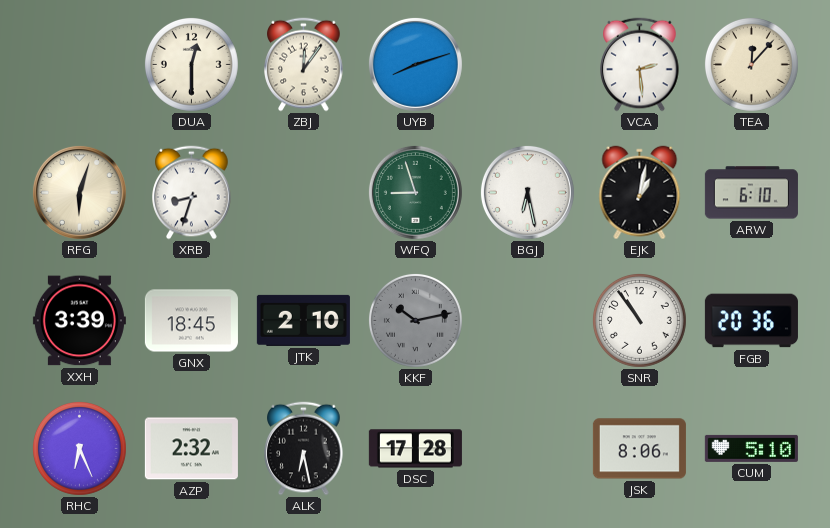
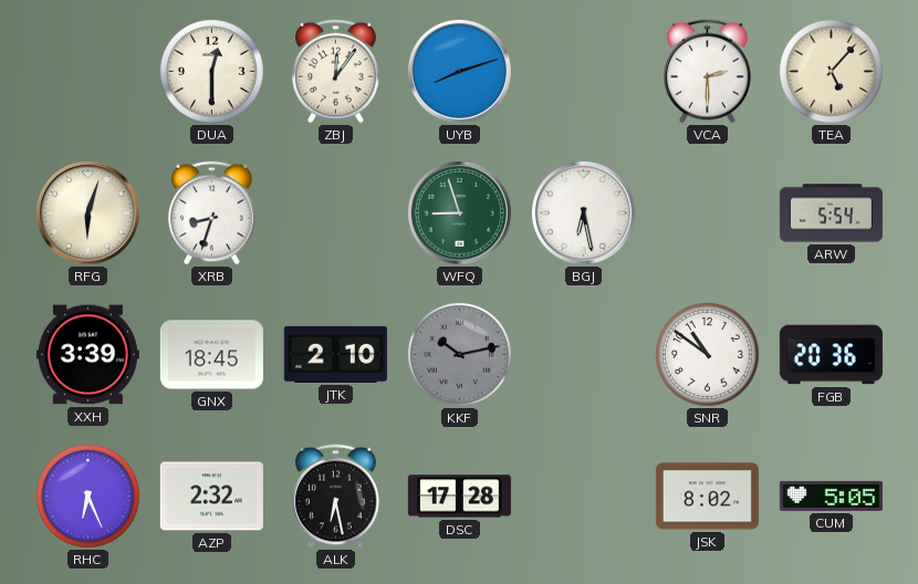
VCA: 2:29 -> 2:30
TEA: 12:07 -> 5:07
EJK: 1:02 -> none
ARW: 6:10 -> 5:54
SNR: 10:54 -> 10:51
JSK: 8:06 -> 8:02
CUM: 5:10 -> 5:05
